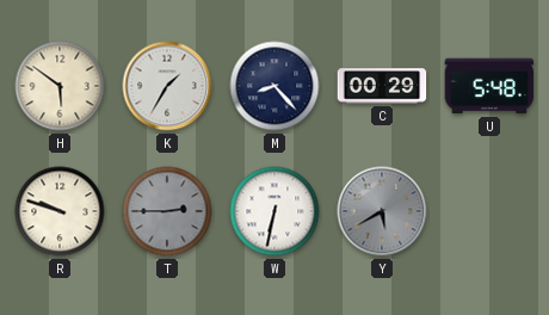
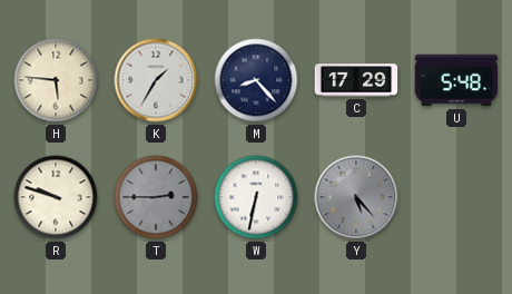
H: 5:51 -> 5:46
C: 00:29 -> 17:29
Y: 5:40 -> 5:23
